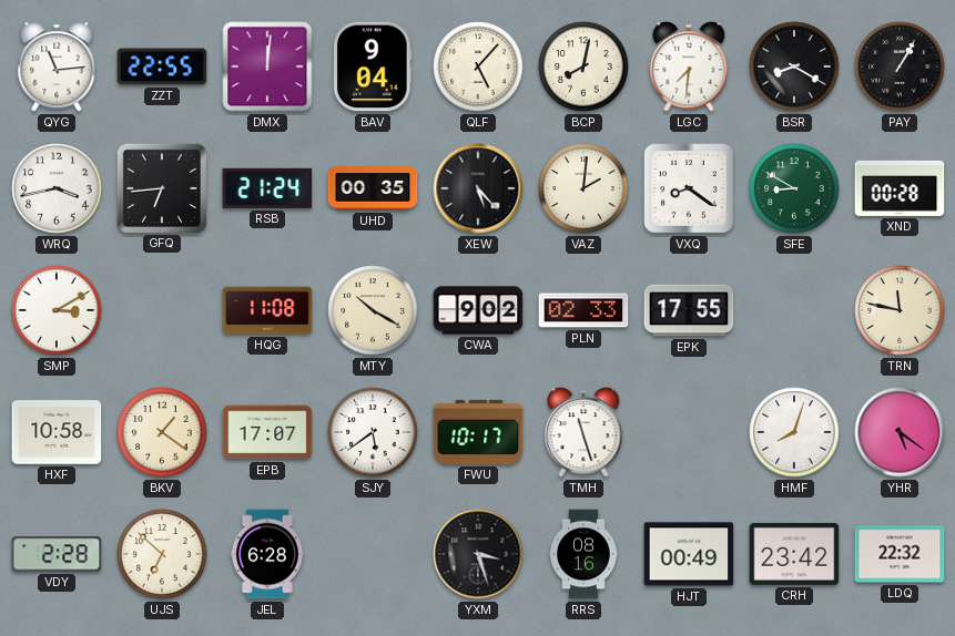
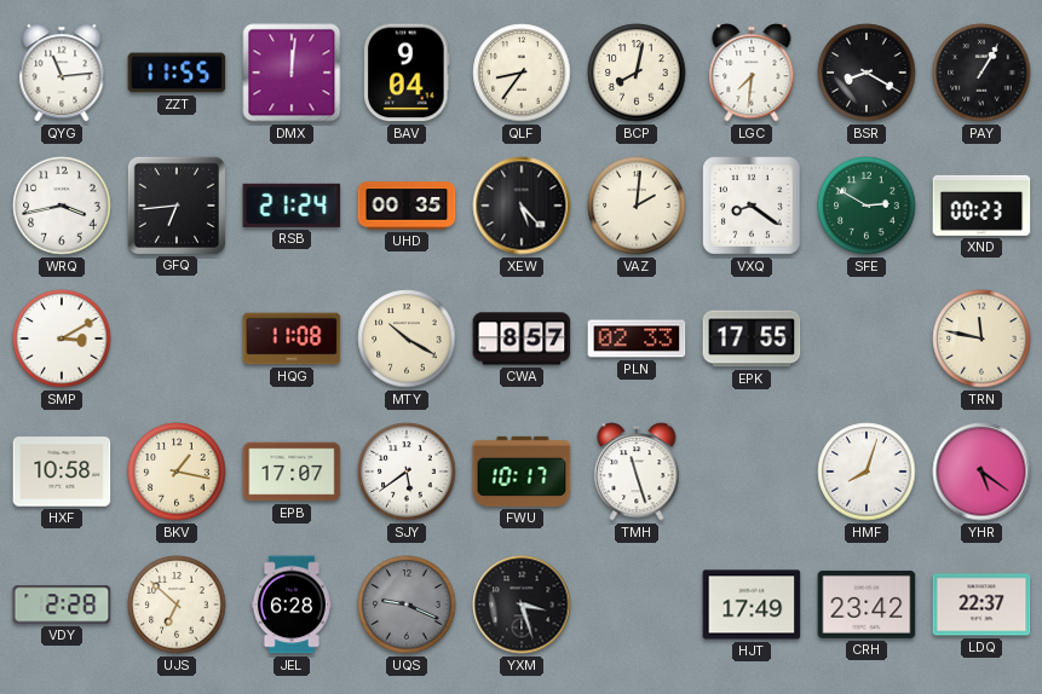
ZZT: 22:55 -> 11:55
QLF: 5:07 -> 8:36
SFE: 8:50 -> 2:50
XND: 00:28 -> 00:23
CWA: 9:02 -> 8:57
BKV: 1:21 -> 1:17
UQS: none -> 9:19
RRS: 08:16 -> none
HJT: 00:49 -> 17:49
LDQ: 22:32 -> 22:37
